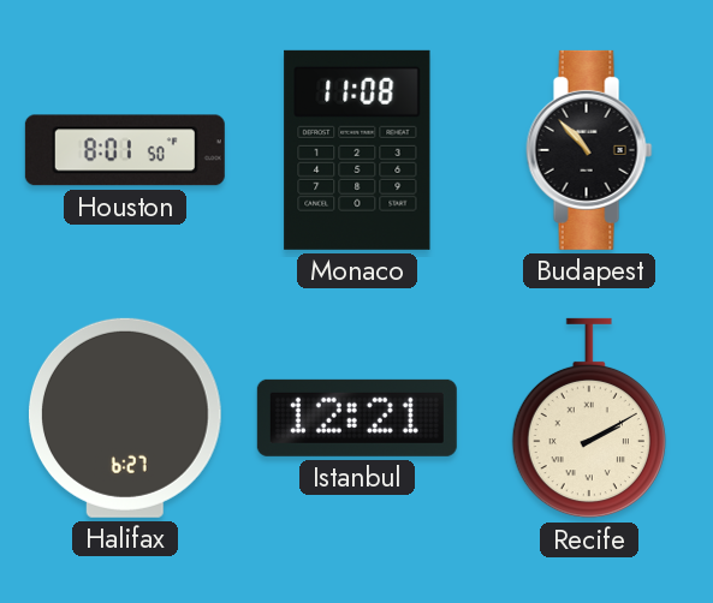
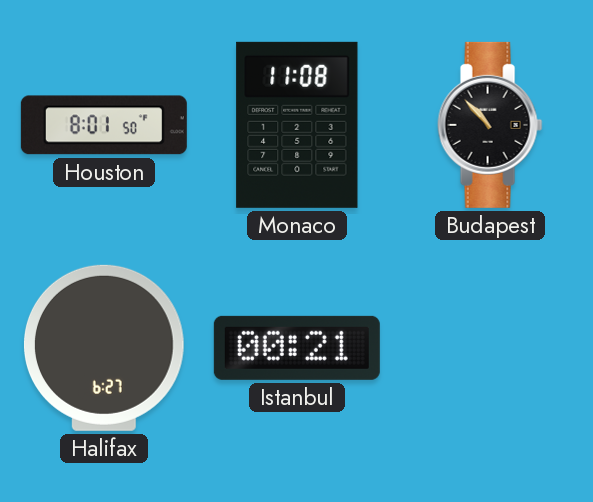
Istanbul: 12:21 -> 00:21
Recife: 2:10 -> none
